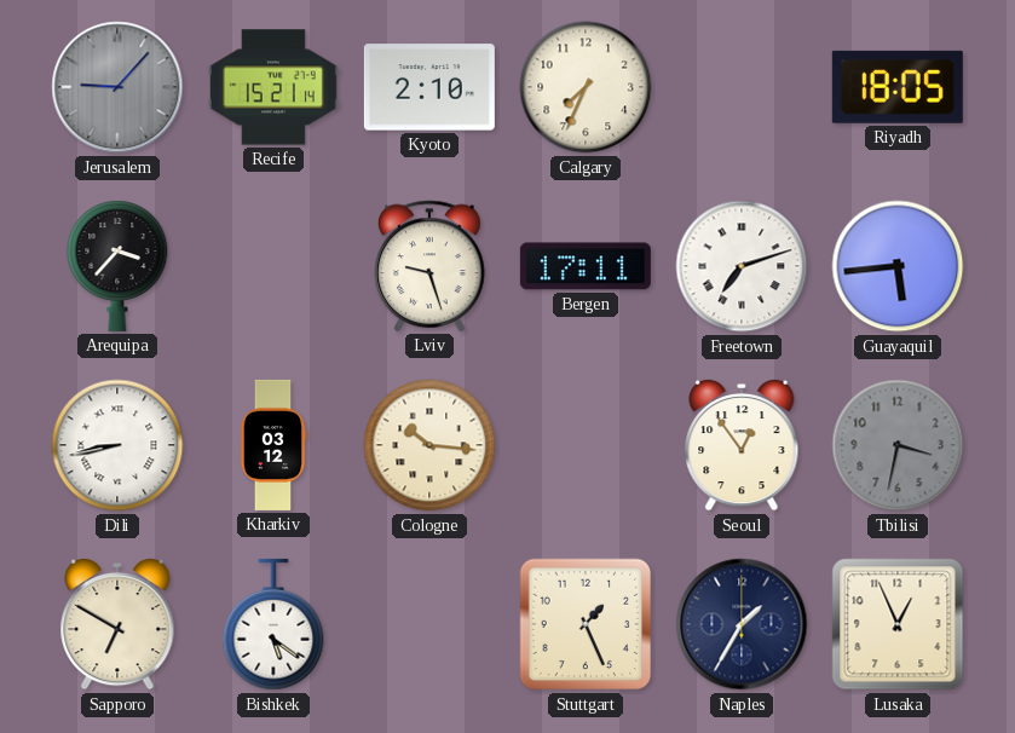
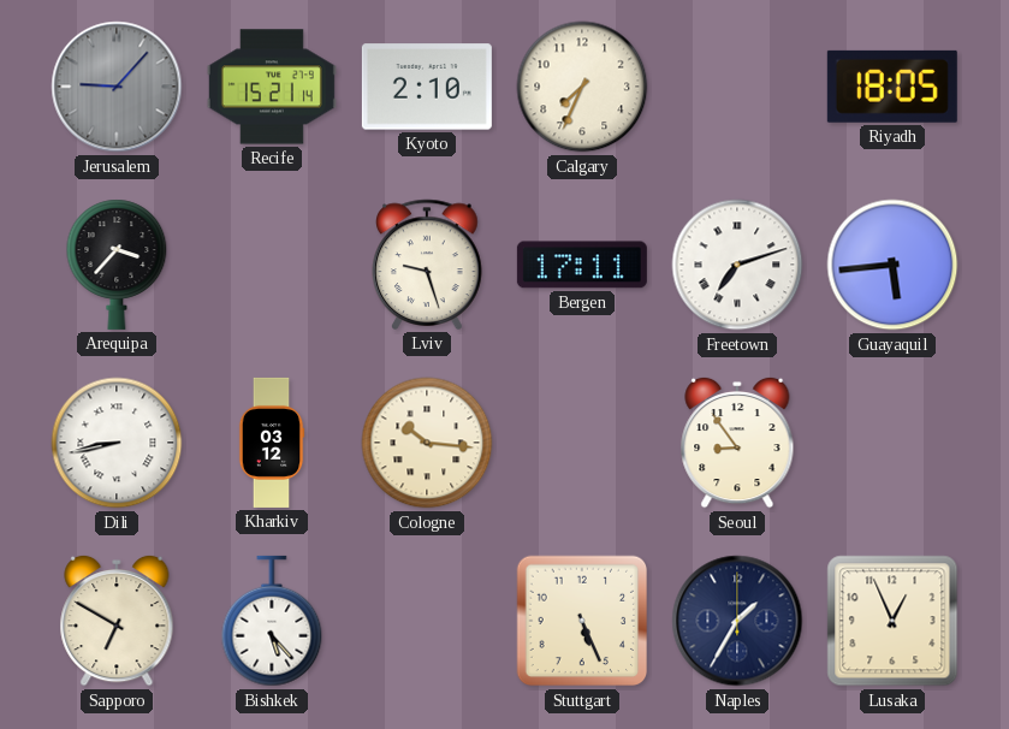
Seoul: 12:54 -> 8:54
Tbilisi: 3:32 -> none
Bishkek: 5:21 -> 5:23
Stuttgart: 1:26 -> 5:26
